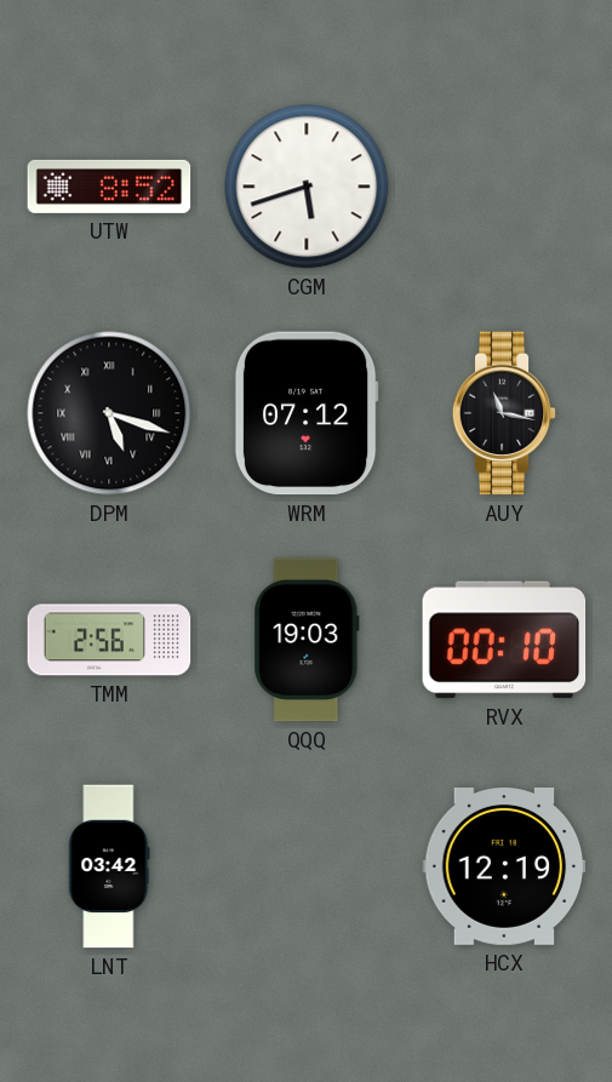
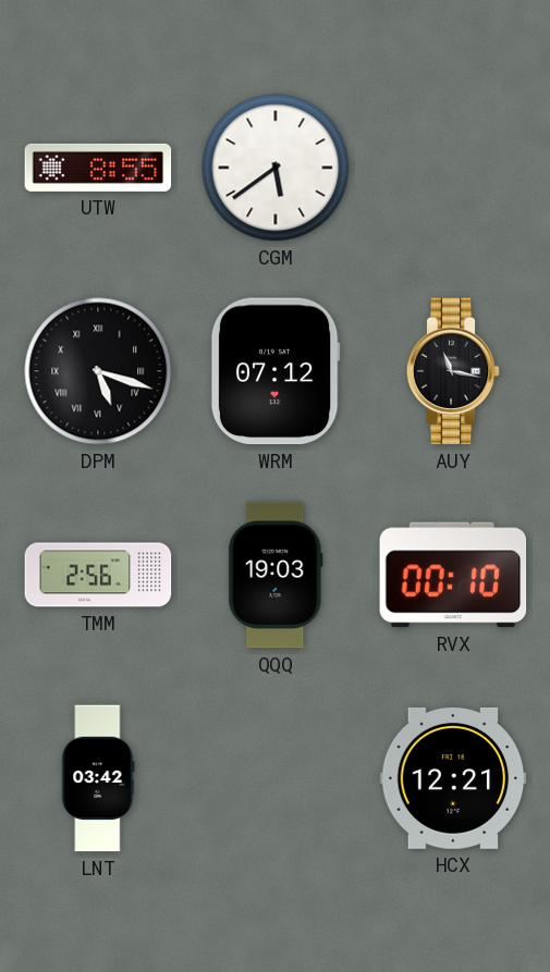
UTW: 8:52 -> 8:55
CGM: 5:42 -> 5:39
HCX: 12:19 -> 12:21
